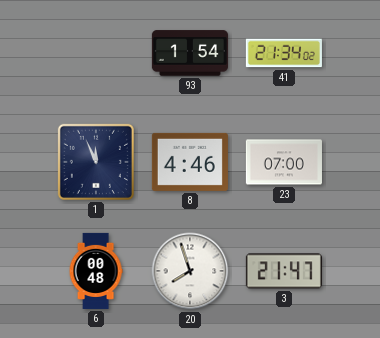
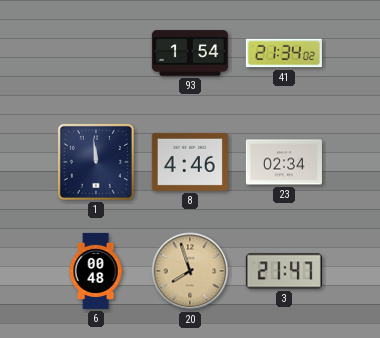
1: 11:56 -> 11:59
23: 07:00 -> 02:34
20 dial: white -> champagne
